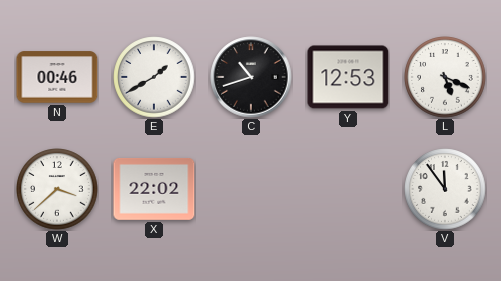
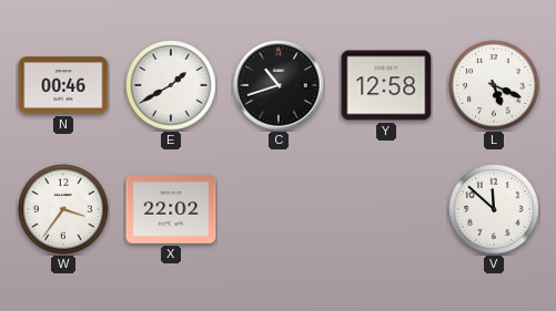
Y: 12:53 -> 12:58
W: 3:38 -> 3:36
V: 11:54 -> 11:52
